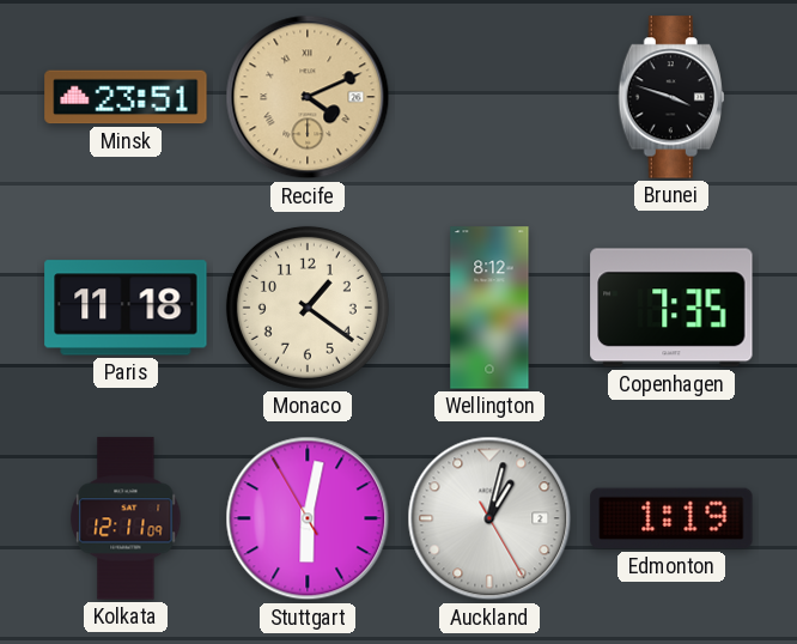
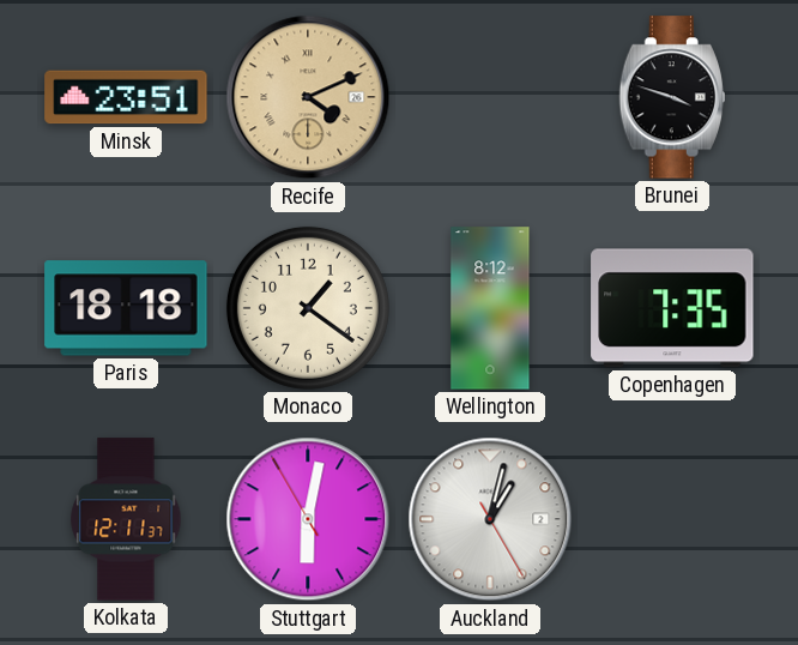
Paris: 11:18 -> 18:18
Kolkata: 12:11:09 -> 12:11:37
Edmonton: 1:19 -> none
